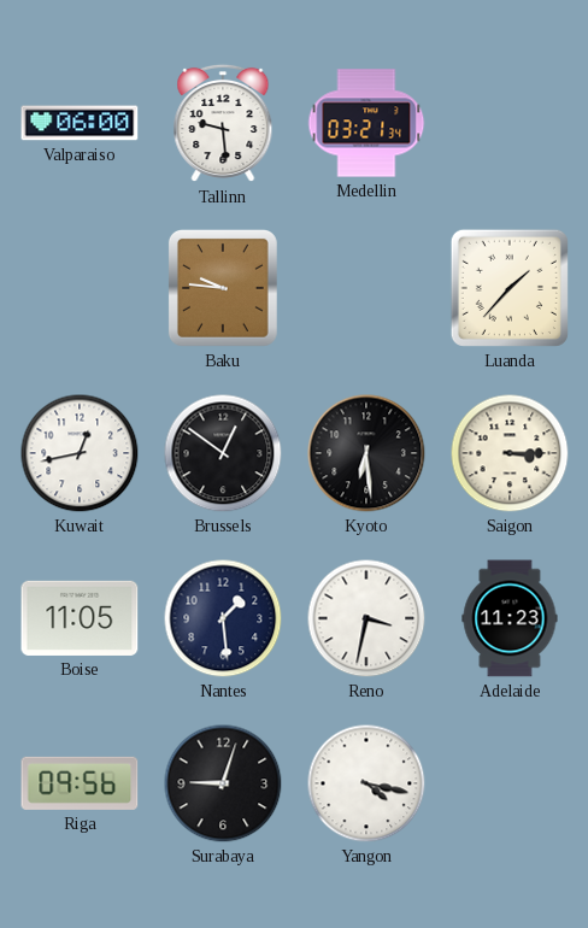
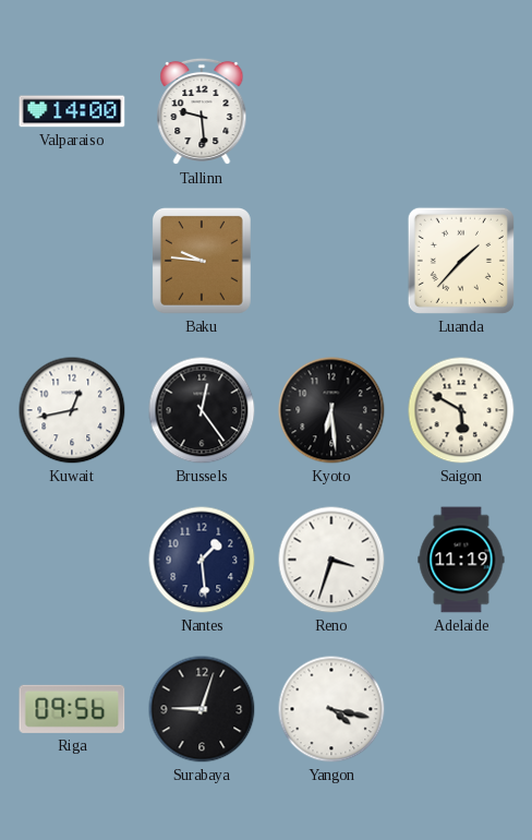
Valparaiso: 06:00 -> 14:00
Medellin: 03:21 -> none
Brussels: 12:51 -> 12:24
Saigon: 3:15 -> 5:50
Boise: 11:05 -> none
Reno: 3:32 -> 3:33
Adelaide: 11:23 -> 11:19
